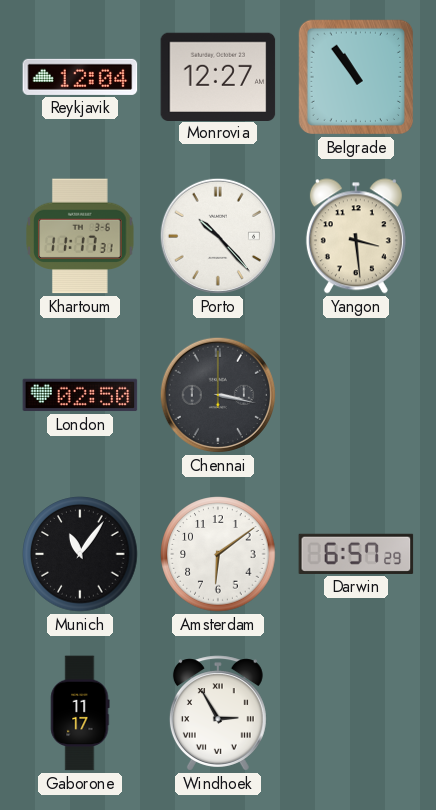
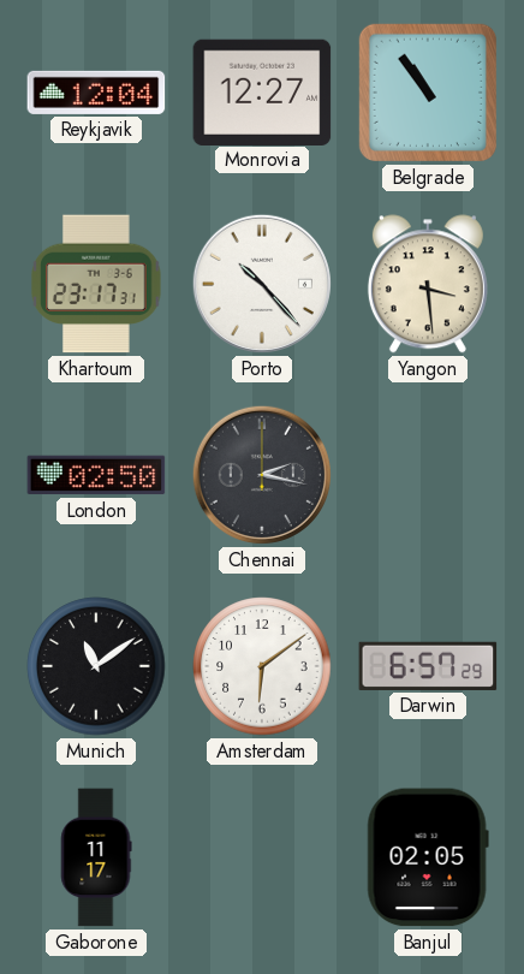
Khartoum: 11:17 -> 23:17
Chennai: 3:17 -> 2:17
Munich: 11:06 -> 11:09
Windhoek: 2:55 -> none
Banjul: none -> 02:05
